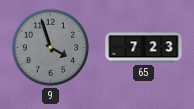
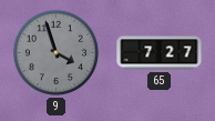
65: 7:23 -> 7:27
